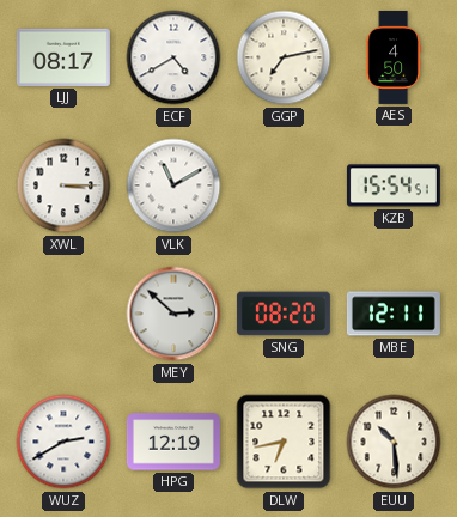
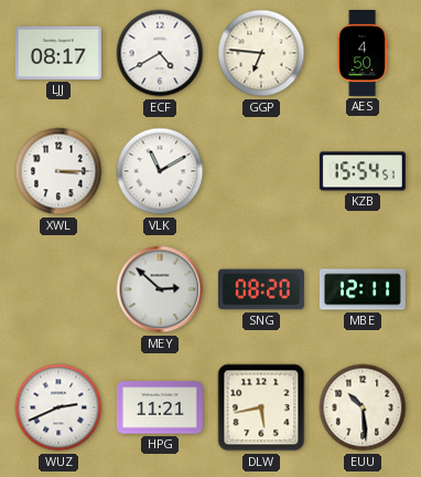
GGP: 7:13 -> 6:46
WUZ: 2:40 -> 2:41
HPG: 12:19 -> 11:21
DLW: 6:43 -> 5:43
